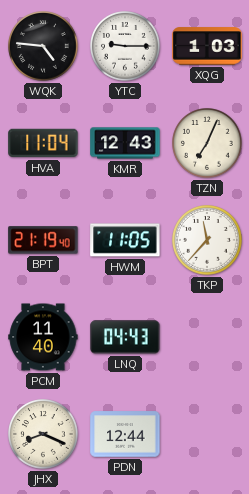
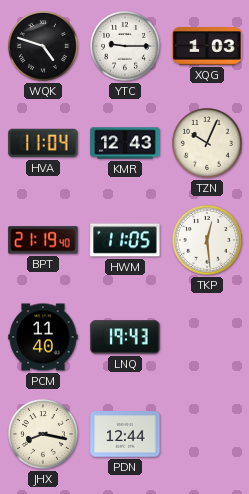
WQK: 4:46 -> 4:48
TZN: 7:04 -> 10:04
TKP: 11:37 -> 12:29
LNQ: 04:43 -> 19:43
JHX: 8:19 -> 8:17
